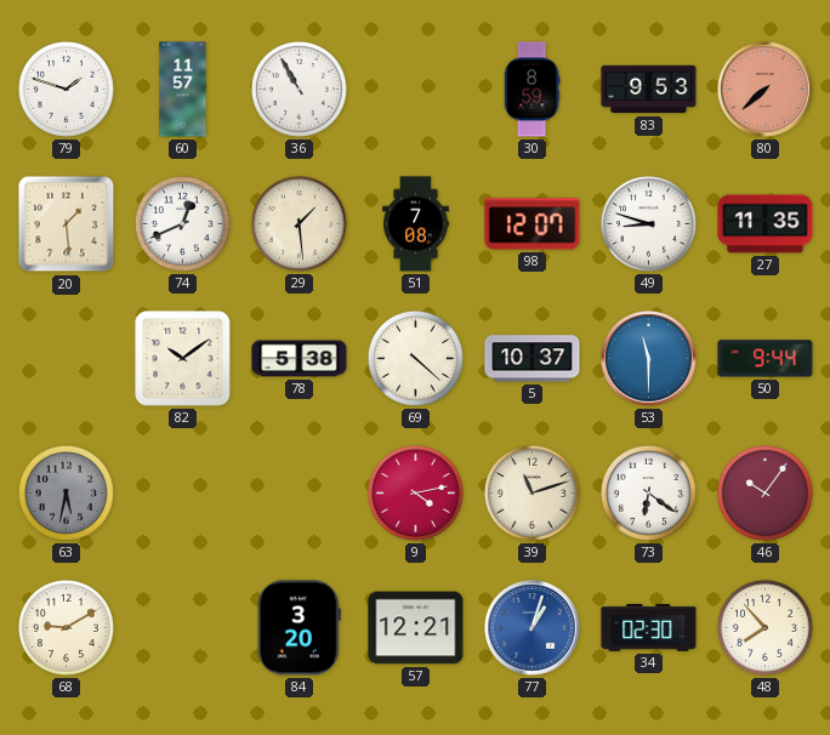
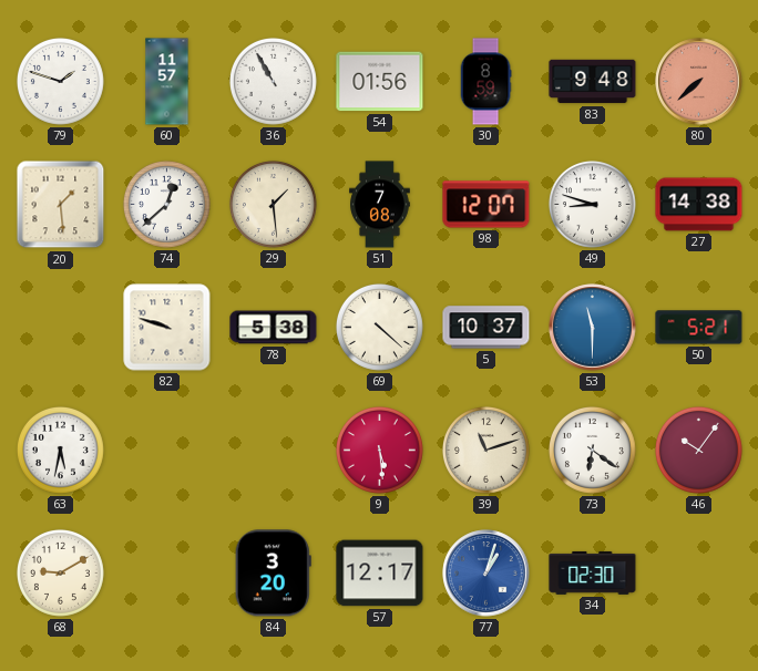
54: none -> 01:56
83: 9:53 -> 9:48
74: 12:41 -> 12:38
27: 11:35 -> 14:38
82: 10:09 -> 9:48
50: 9:44 -> 5:21
63 dial: grey -> white
9: 4:13 -> 5:29
57: 12:21 -> 12:17
48: 7:53 -> none
